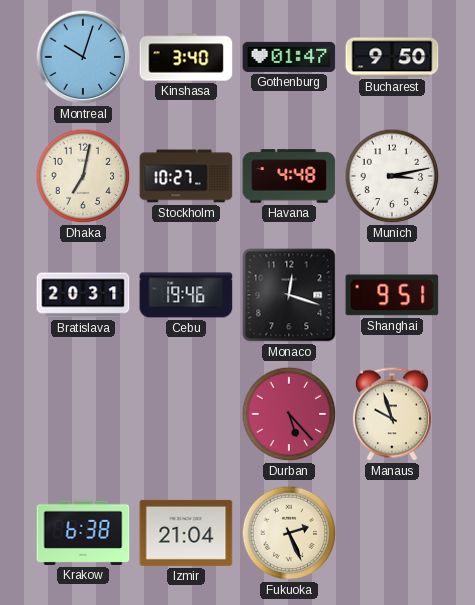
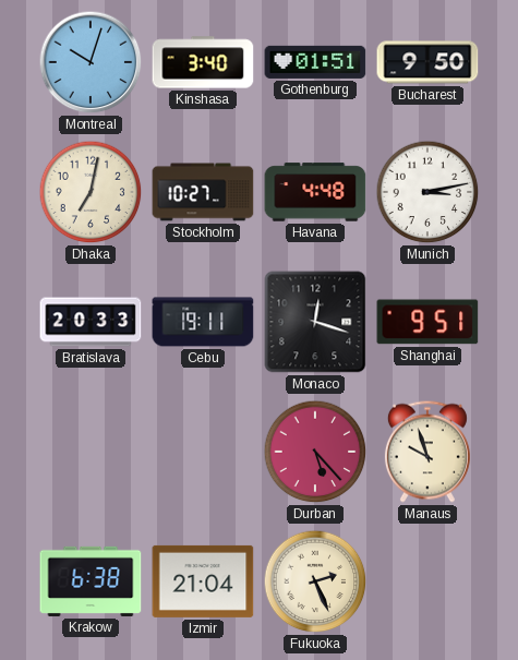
Gothenburg: 01:47 -> 01:51
Bratislava: 20:31 -> 20:33
Cebu: 19:46 -> 19:11
